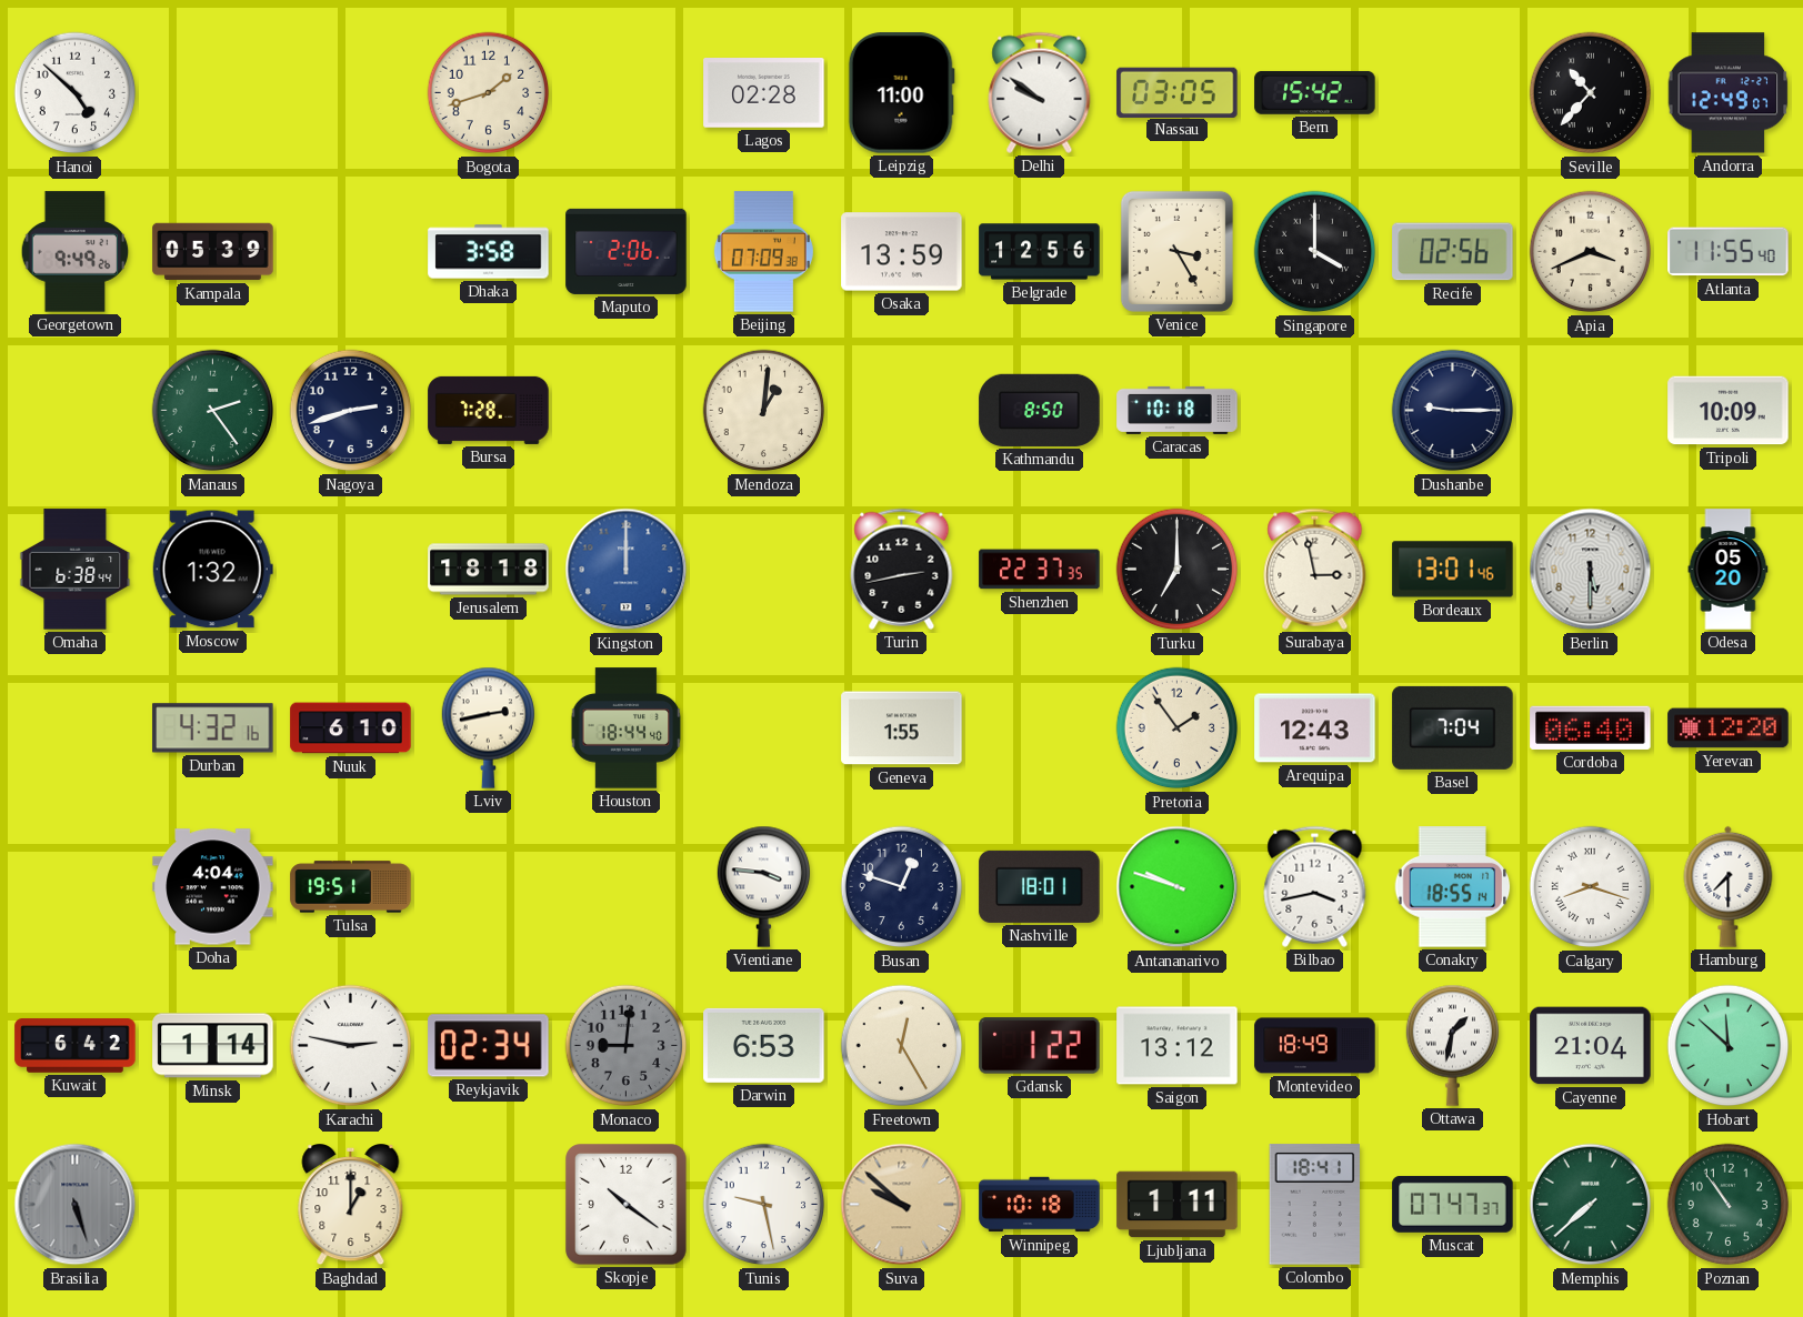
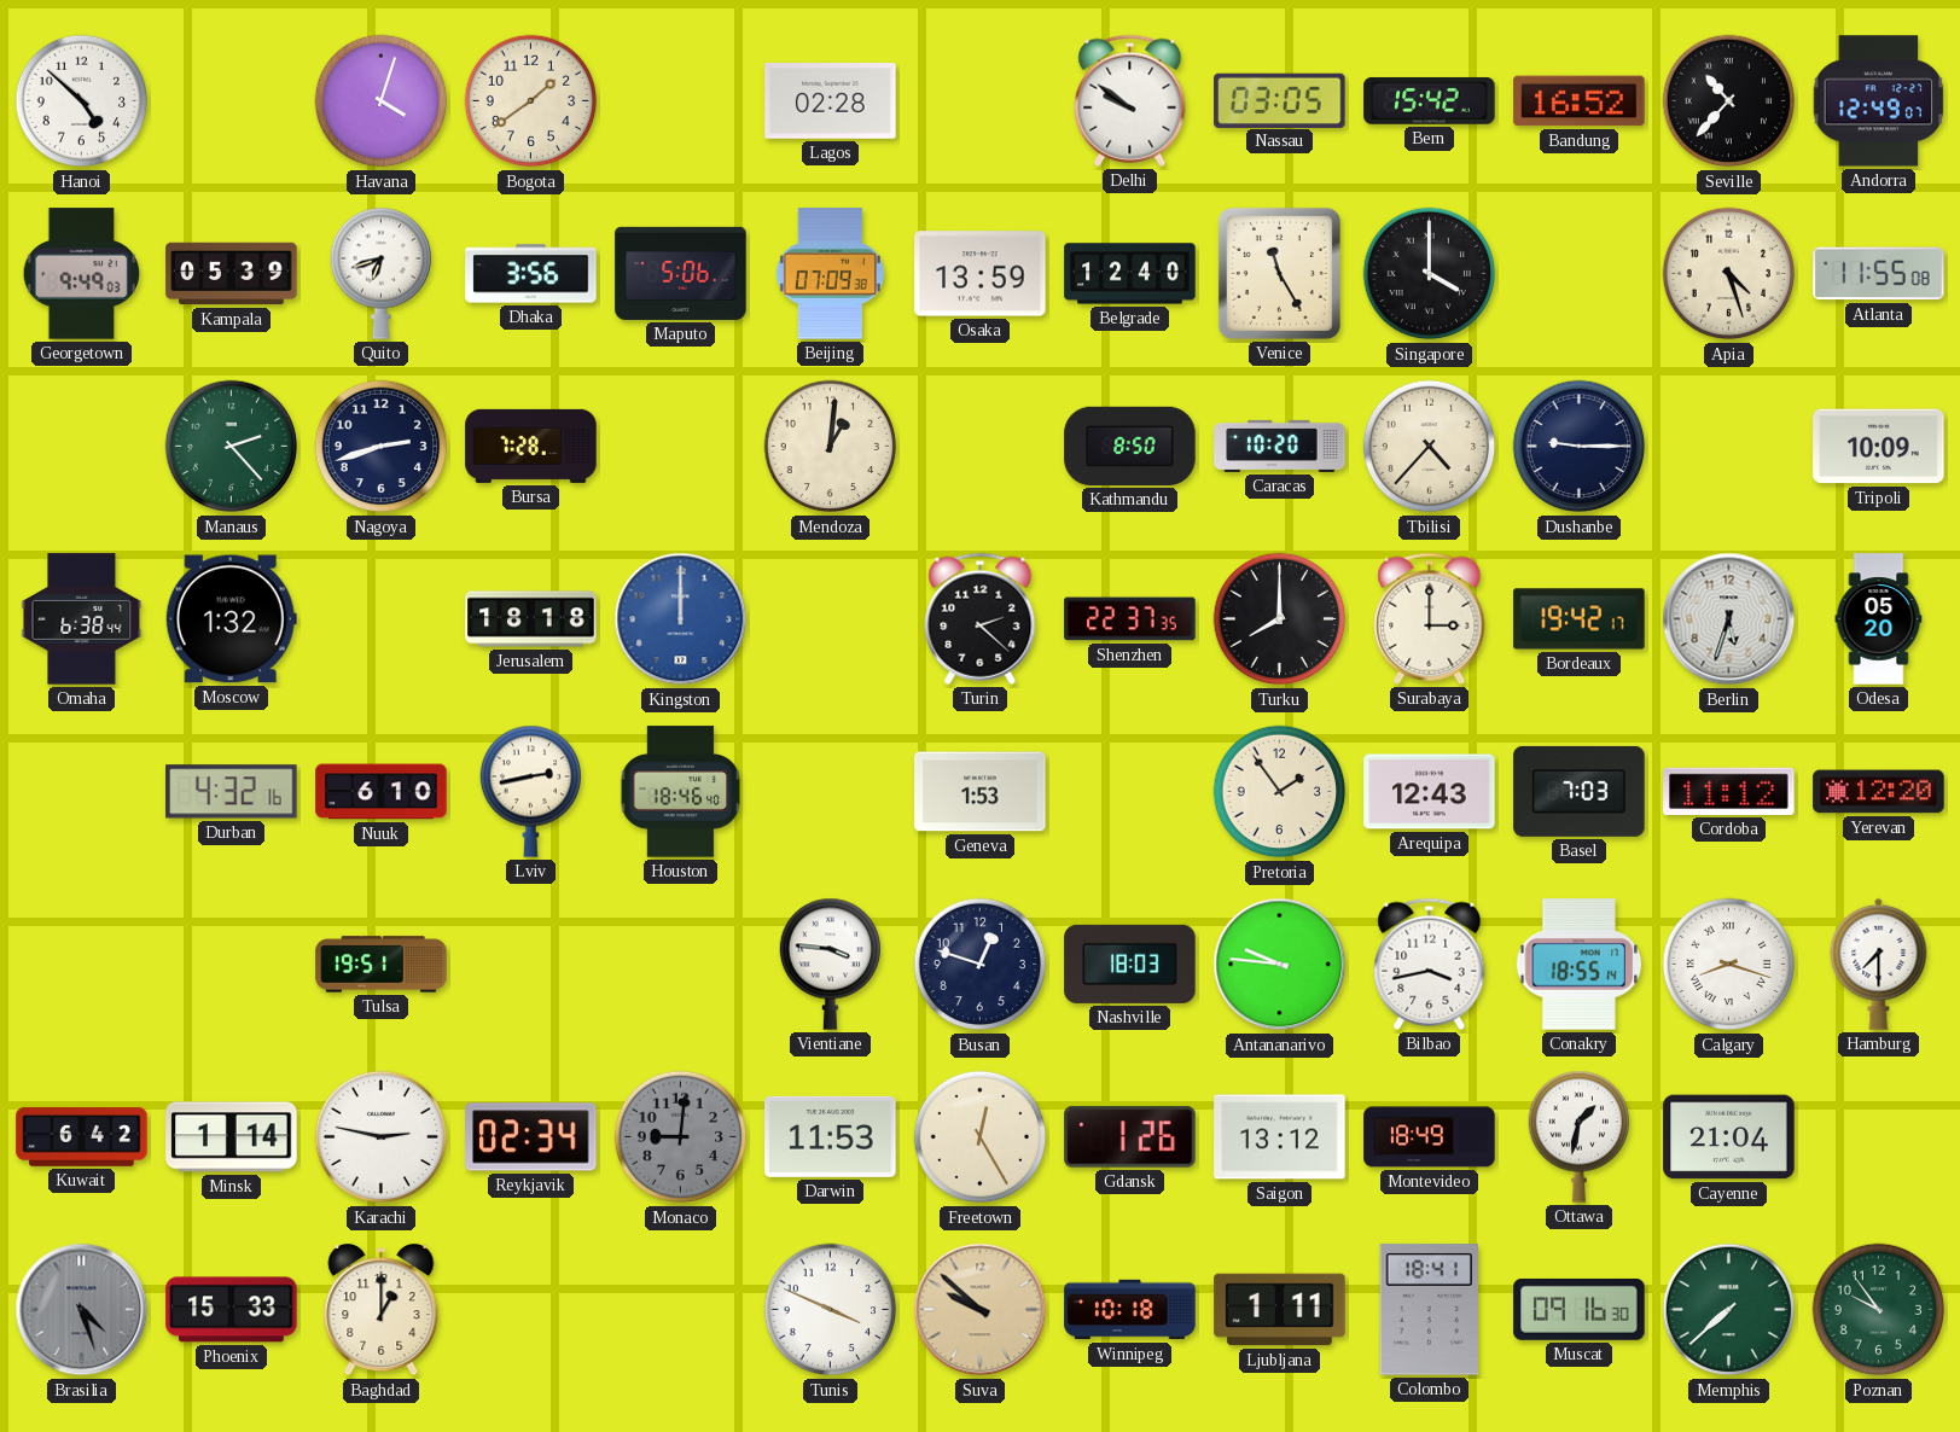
Havana: none -> 4:03
Bogota: 1:42 -> 1:39
Leipzig: 11:00 -> none
Bandung: none -> 16:52
Georgetown: 9:49:26 -> 9:49:03
Quito: none -> 6:42
Dhaka: 3:58 -> 3:56
Maputo: 2:06 -> 5:06
Belgrade: 12:56 -> 12:40
Venice: 3:25 -> 11:25
Recife: 02:56 -> none
Apia: 3:41 -> 4:27
Atlanta: 11:55:40 -> 11:55:08
Manaus: 2:24 -> 2:23
Caracas: 10:18 -> 10:20
Tbilisi: none -> 4:37
Turin: 2:43 -> 2:22
Turku: 7:00 -> 8:00
Surabaya: 2:58 -> 3:00
Bordeaux: 13:01 -> 19:42
Berlin: 5:30 -> 5:33
Houston: 18:44 -> 18:46
Geneva: 1:55 -> 1:53
Basel: 7:04 -> 7:03
Cordoba: 06:40 -> 11:12
Doha: 4:04 -> none
Nashville: 18:01 -> 18:03
Antananarivo: 9:48 -> 9:46
Darwin: 6:53 -> 11:53
Gdansk: 1:22 -> 1:26
Hobart: 11:52 -> none
Brasilia: 5:27 -> 4:27
Phoenix: none -> 15:33
Skopje: 10:21 -> none
Tunis: 9:28 -> 3:49
Muscat: 07:47 -> 09:16
Poznan: 10:54 -> 9:54
